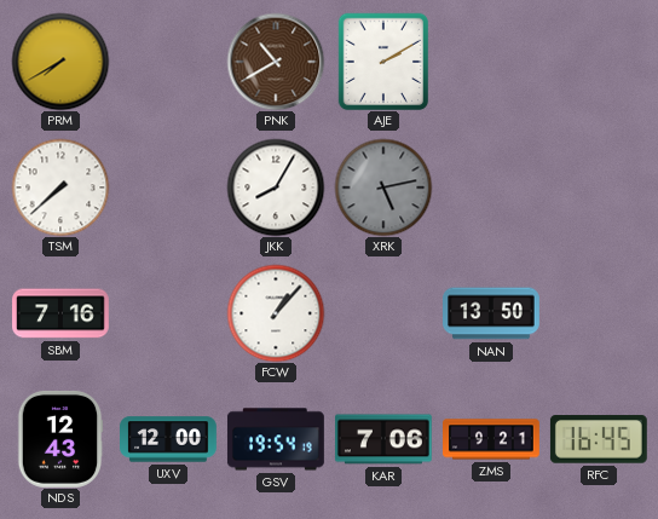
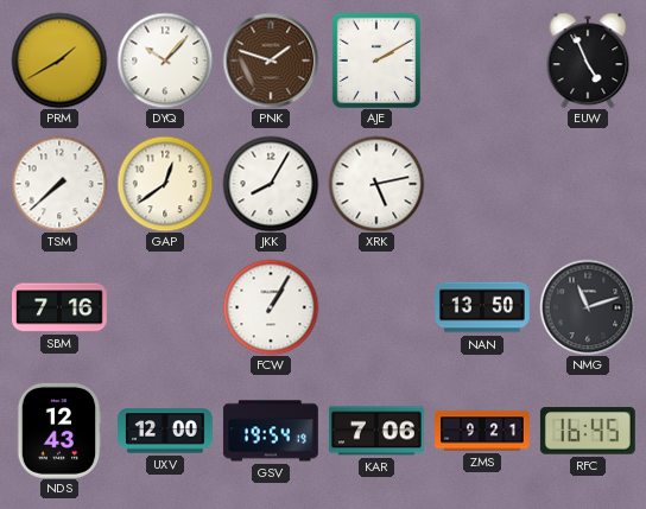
PRM: 7:40 -> 1:40
DYQ: none -> 10:07
PNK: 10:40 -> 1:48
EUW: none -> 4:56
GAP: none -> 12:39
XRK dial: grey -> white
FCW: 1:07 -> 1:05
NMG: none -> 11:12
